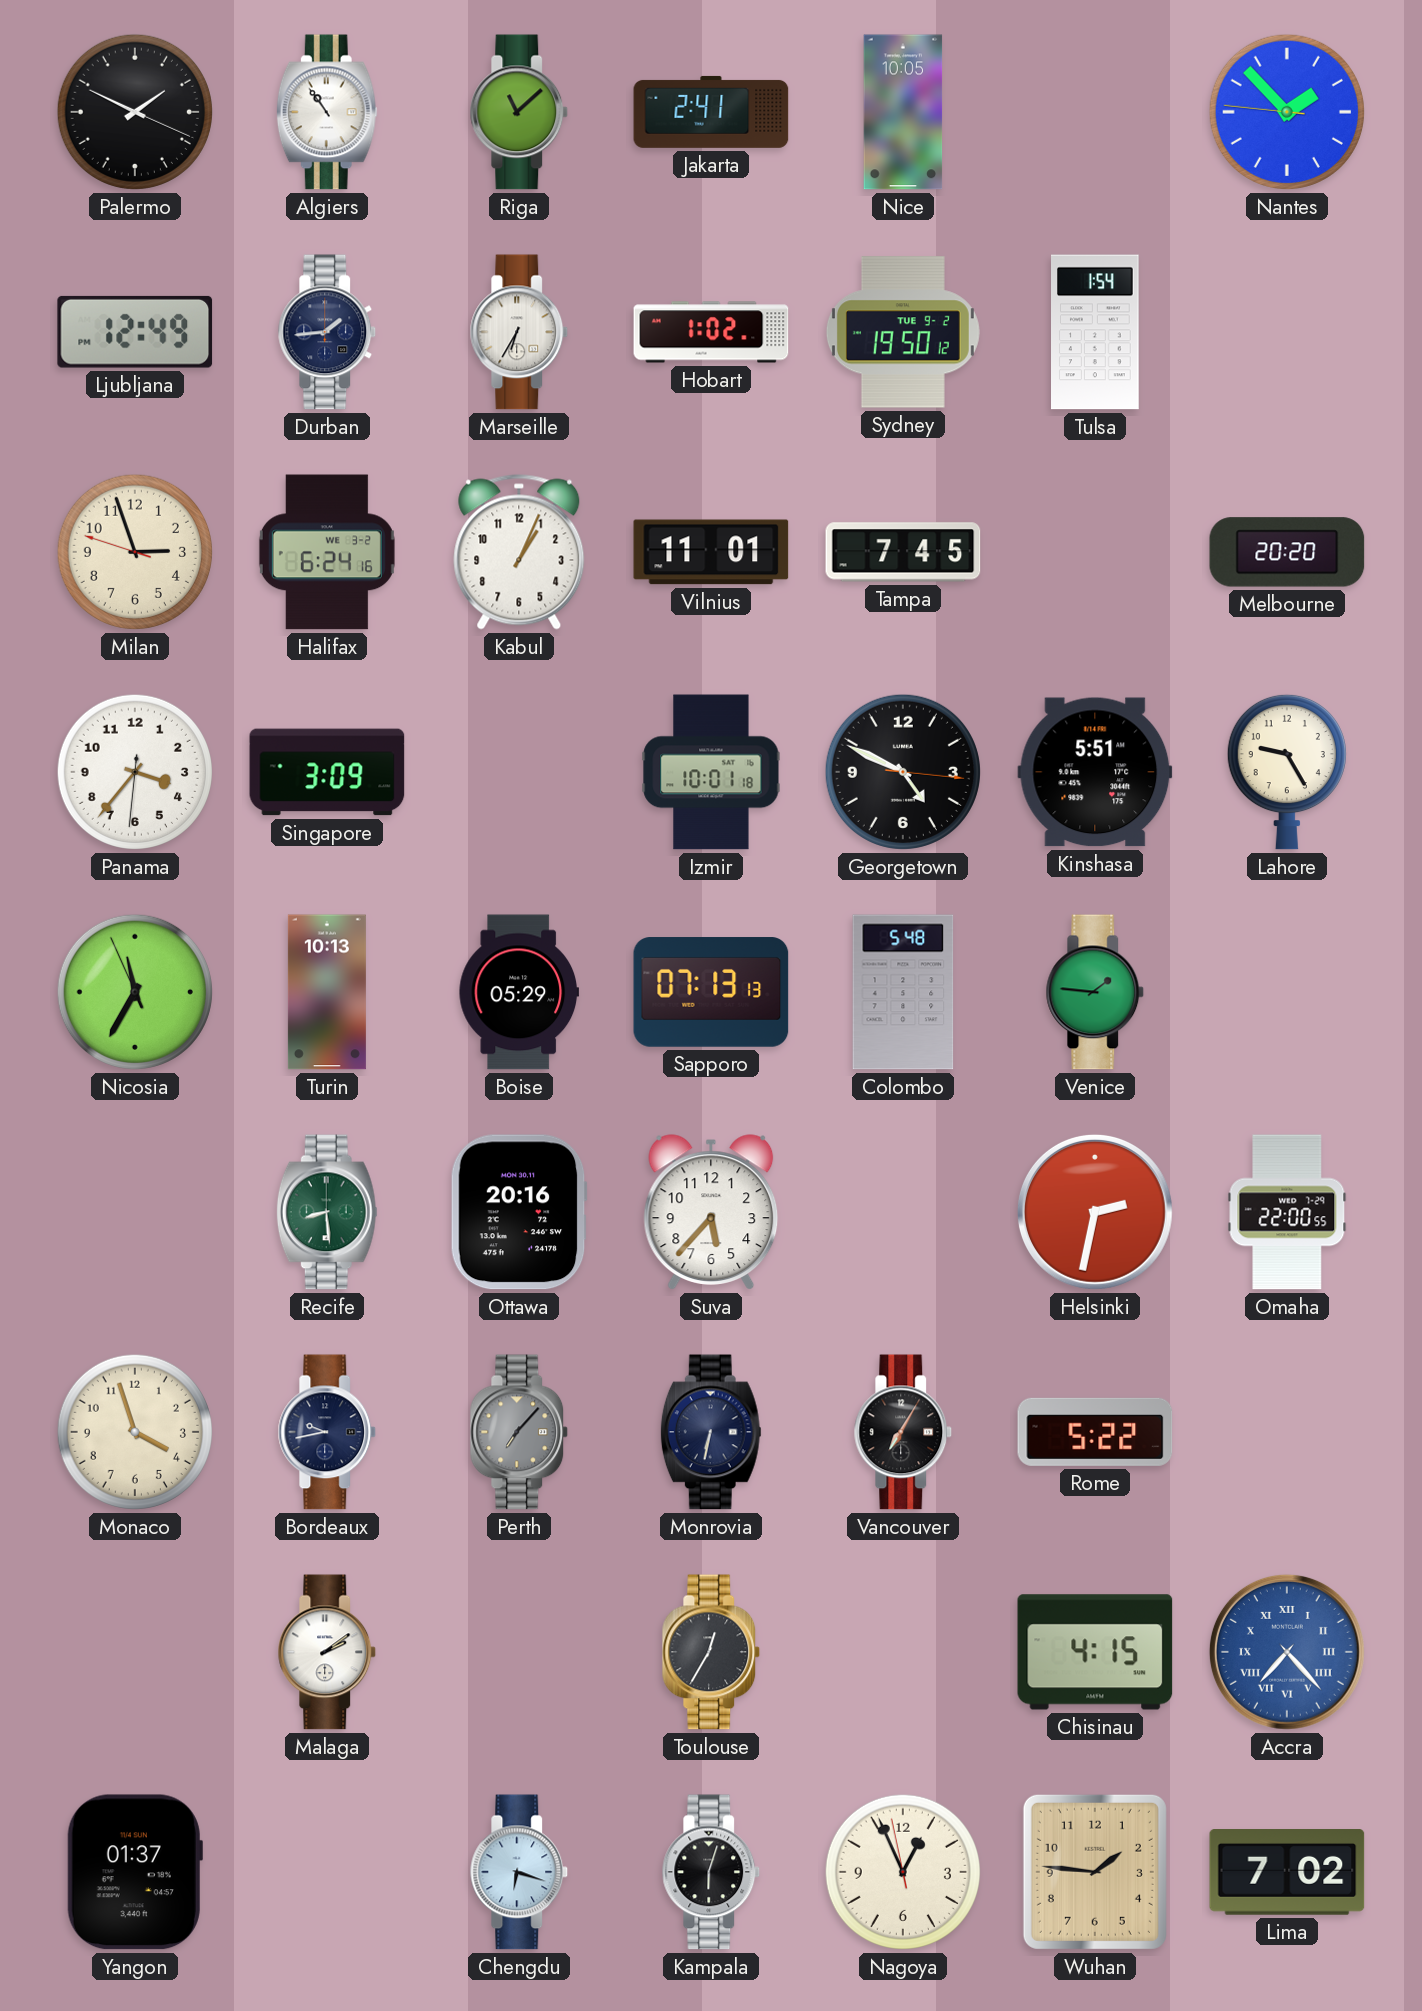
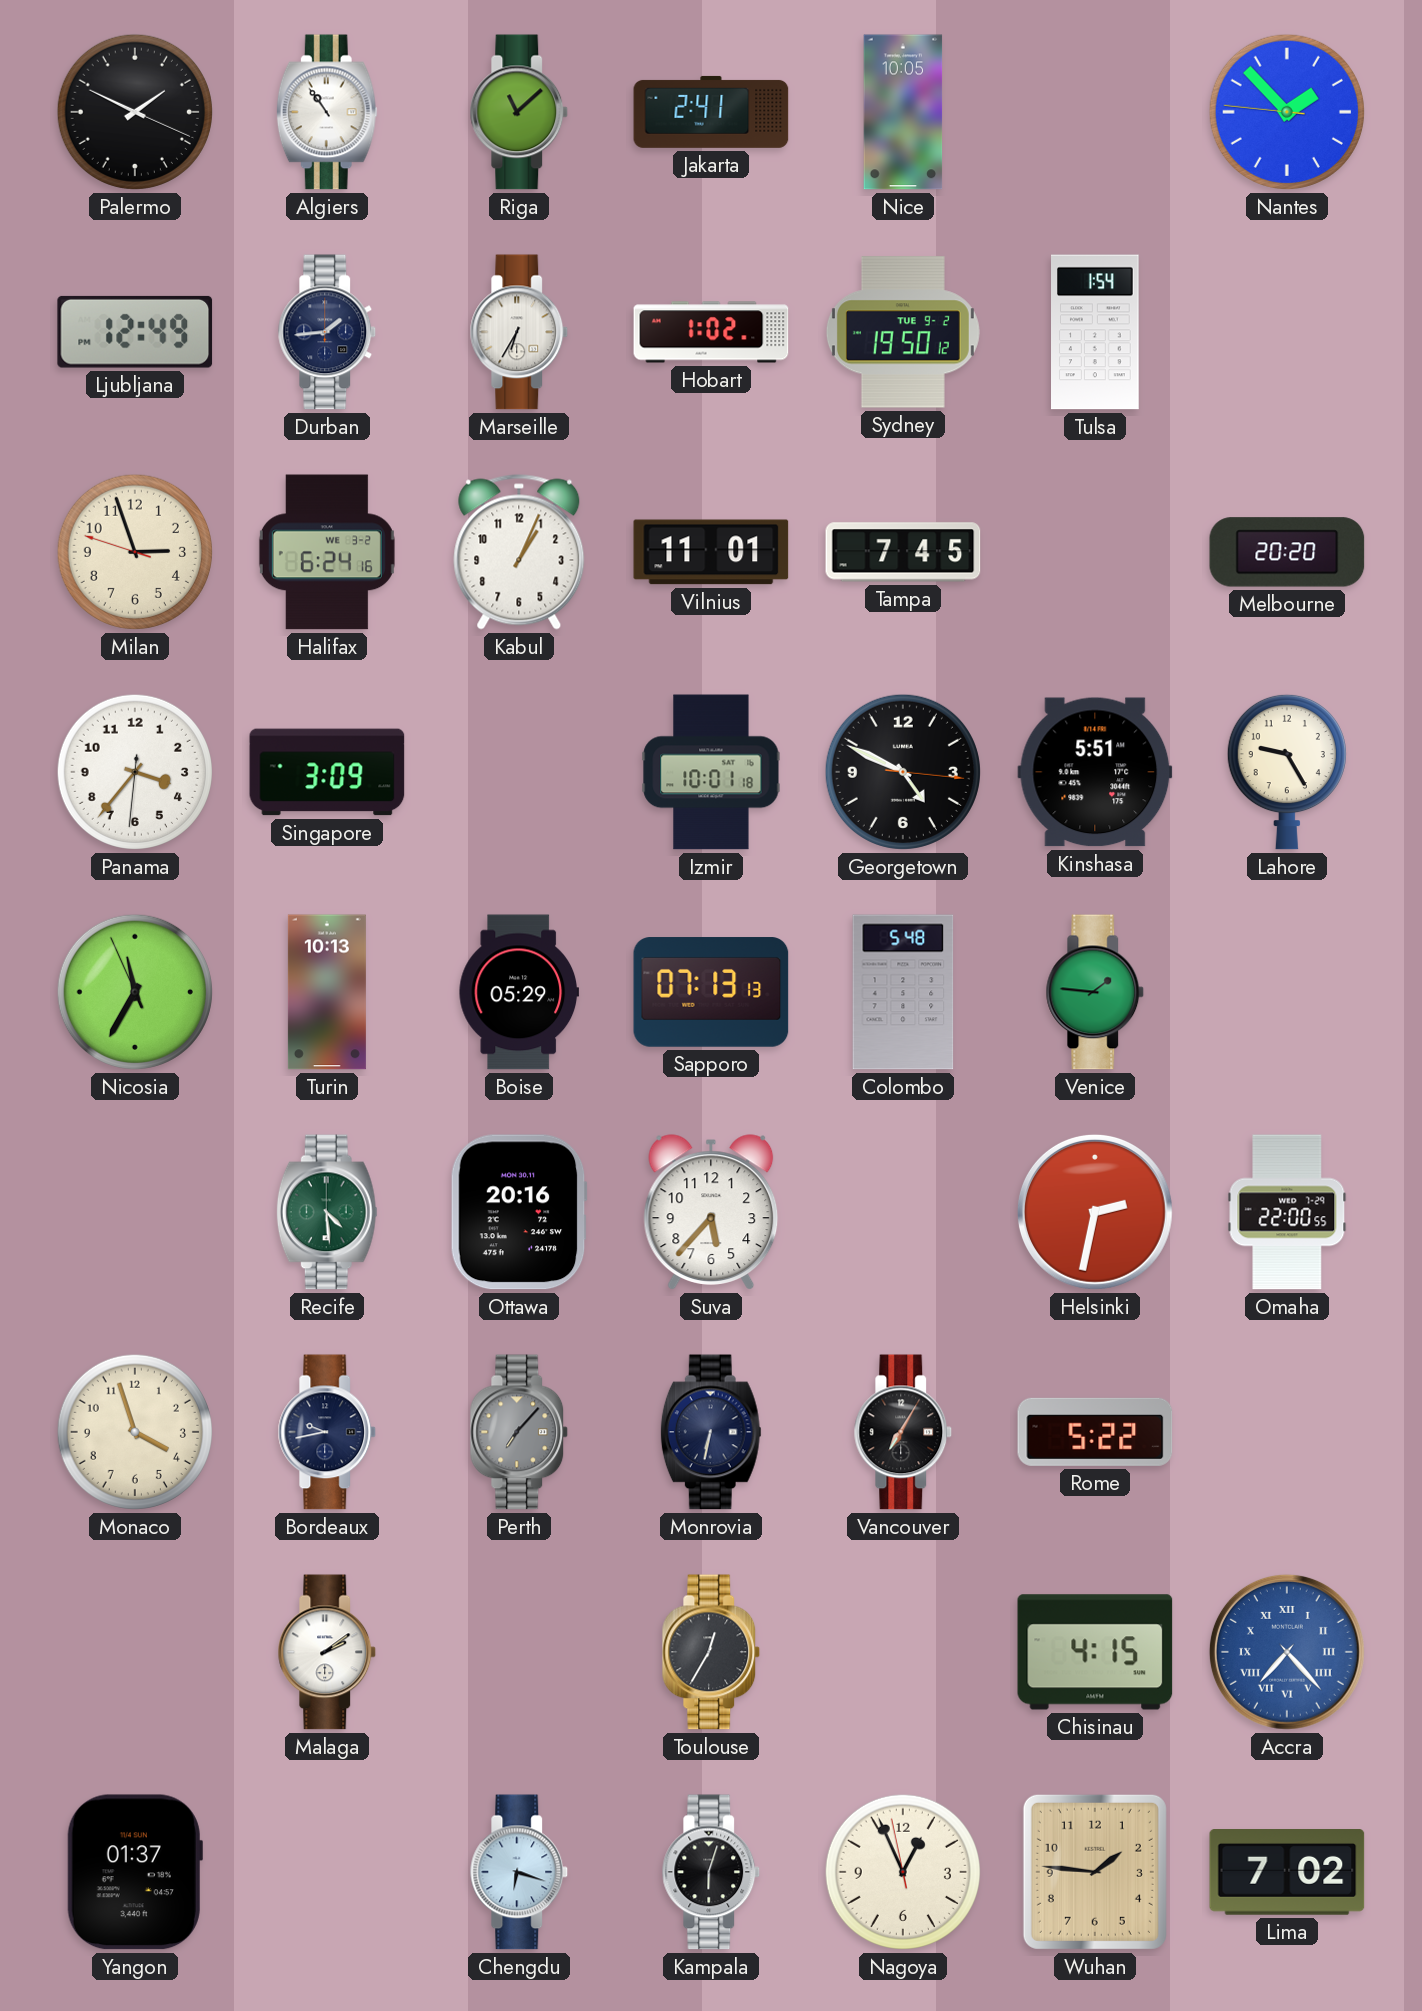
Recife: 8:29 -> 4:29
